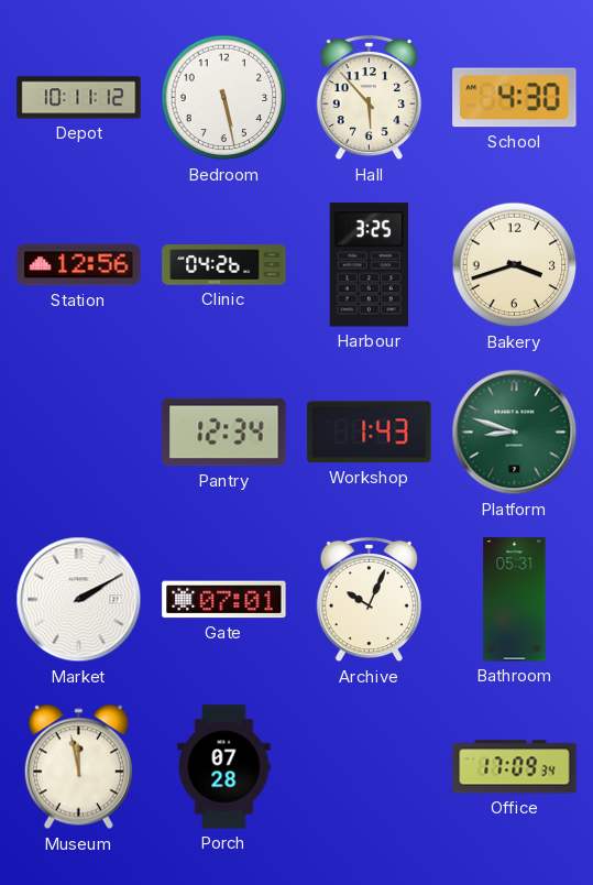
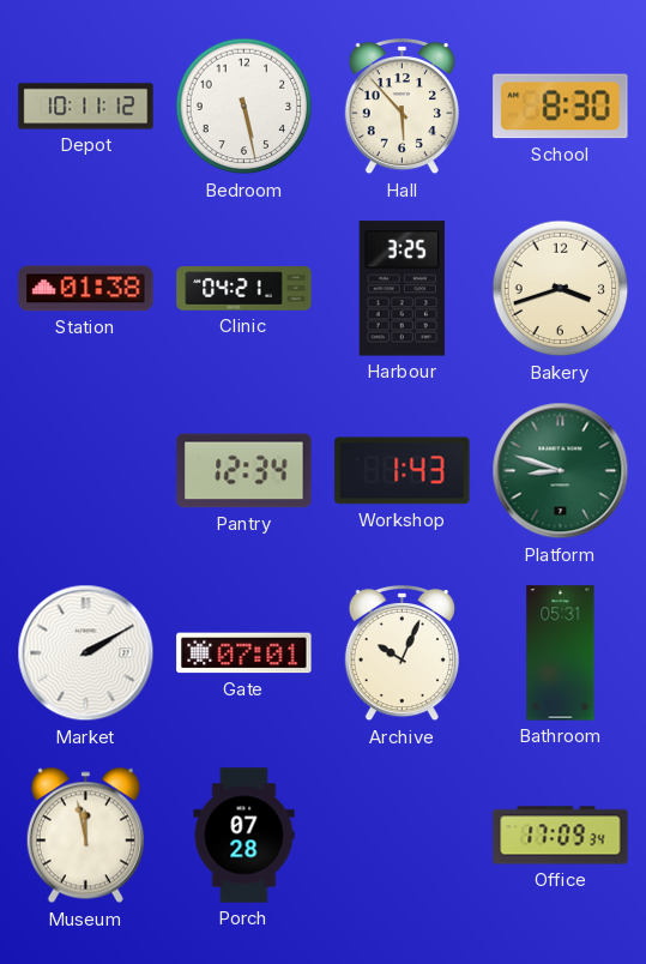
School: 4:30 -> 8:30
Station: 12:56 -> 01:38
Clinic: 04:26 -> 04:21
